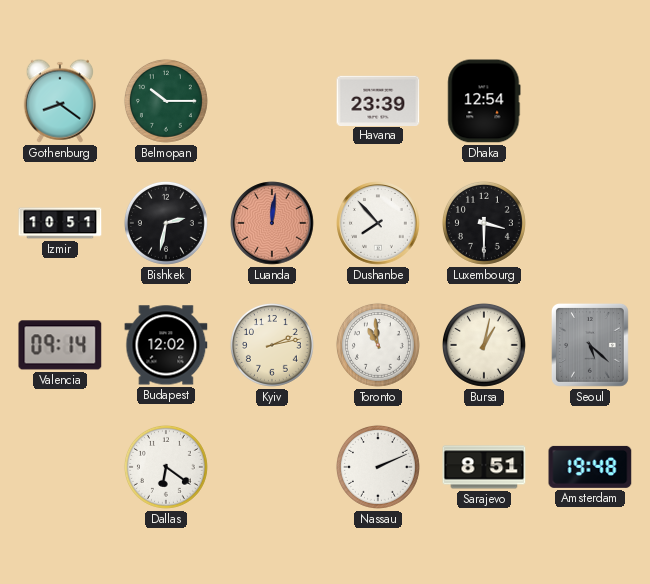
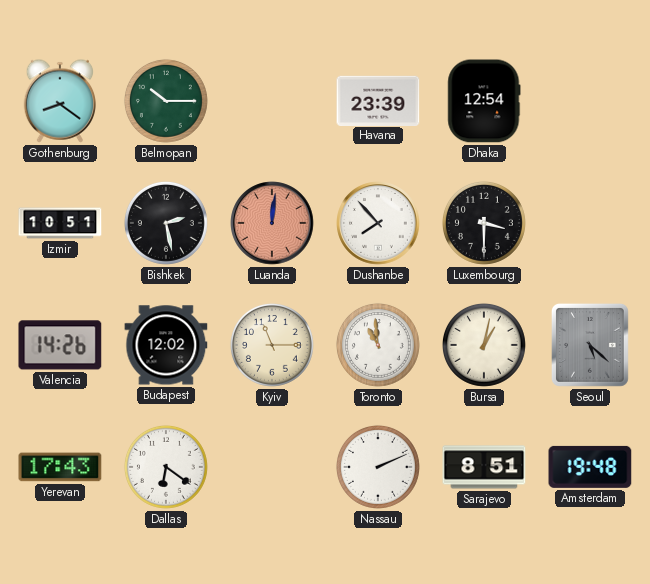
Bishkek: 2:32 -> 2:28
Valencia: 09:14 -> 14:26
Kyiv: 2:13 -> 11:15
Yerevan: none -> 17:43
